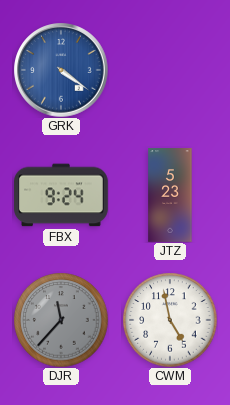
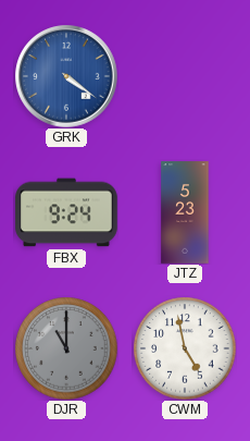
DJR: 11:37 -> 11:00
